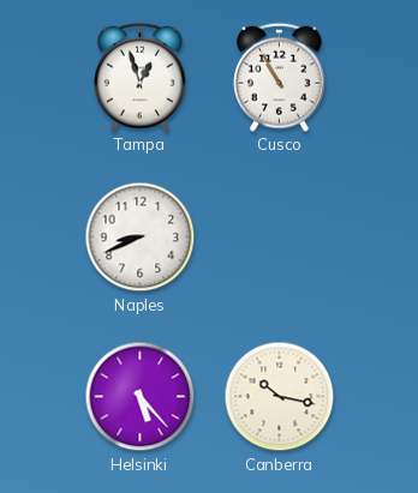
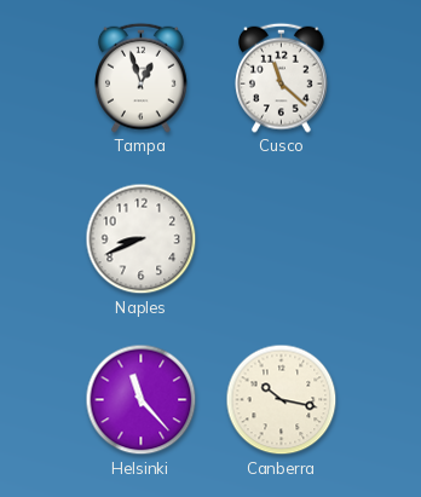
Cusco: 10:55 -> 11:22
Helsinki: 5:23 -> 11:23
